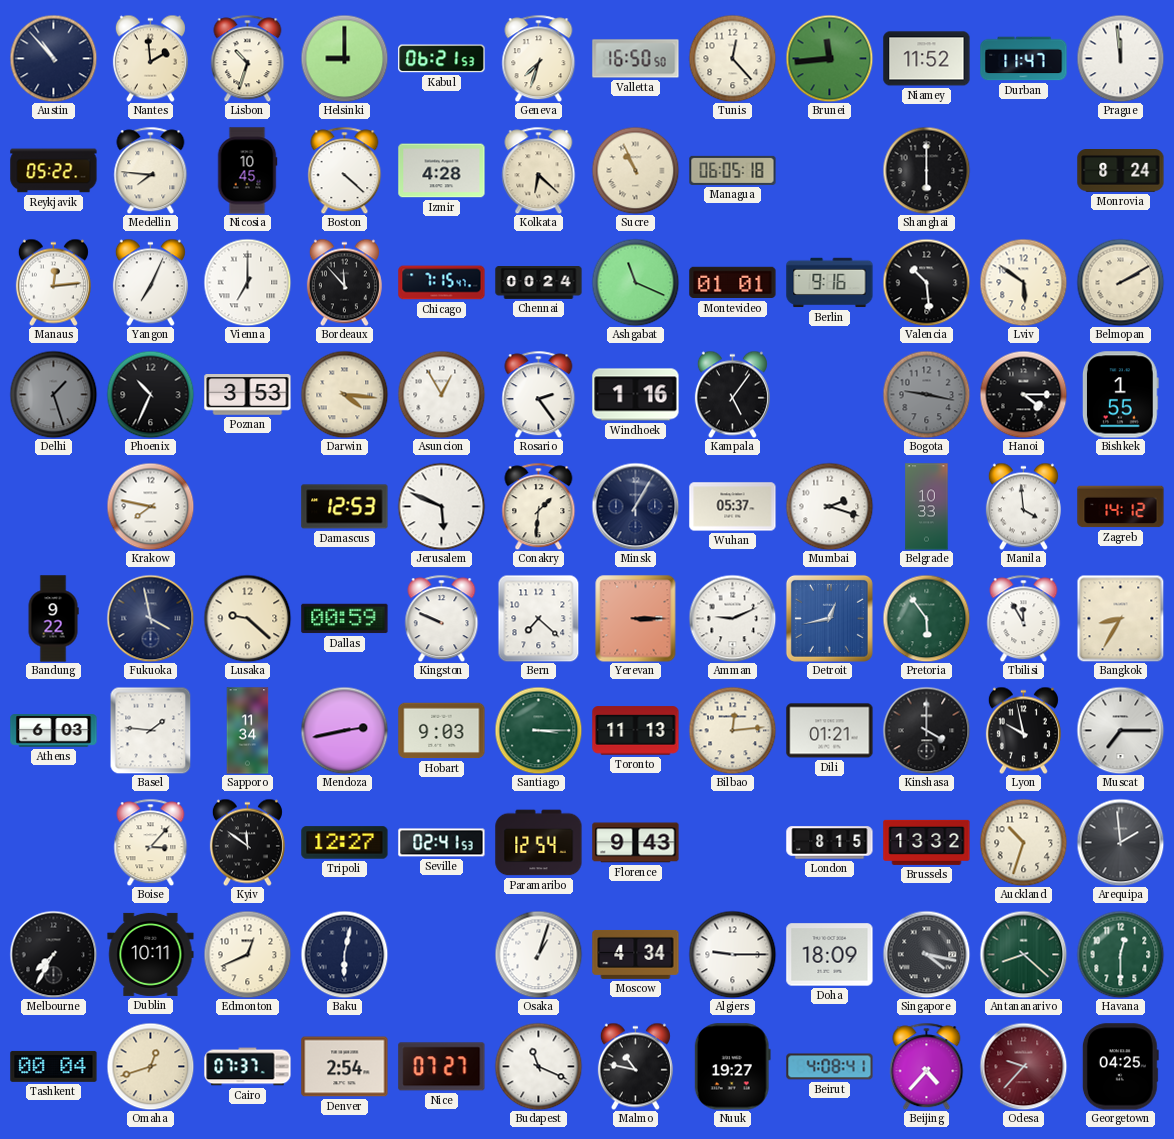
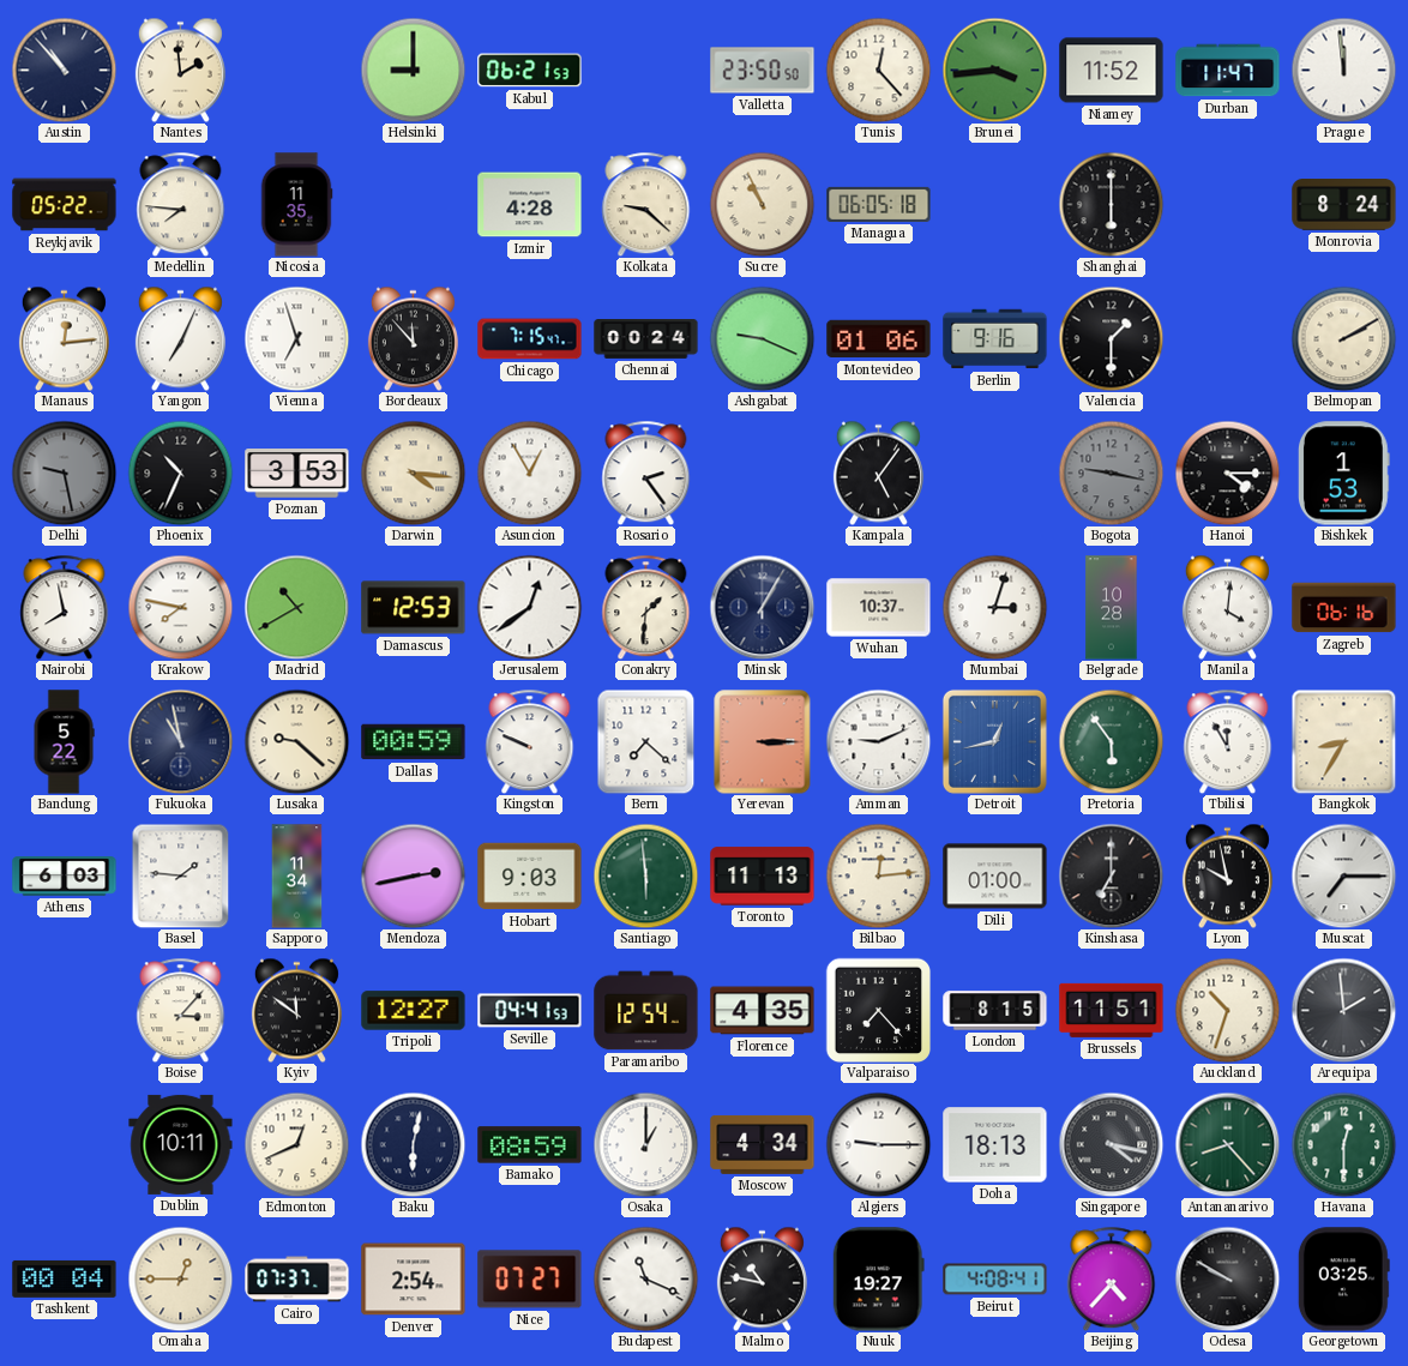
Lisbon: 10:33 -> none
Geneva: 7:33 -> none
Valletta: 16:50 -> 23:50
Brunei: 11:44 -> 3:44
Nicosia: 10:45 -> 11:35
Boston: 4:22 -> none
Kolkata: 6:22 -> 9:22
Vienna: 7:00 -> 6:57
Ashgabat: 11:19 -> 9:19
Montevideo: 01:01 -> 01:06
Valencia: 10:29 -> 1:30
Lviv: 5:51 -> none
Delhi: 1:27 -> 9:28
Windhoek: 1:16 -> none
Bishkek: 1:55 -> 1:53
Nairobi: none -> 7:58
Madrid: none -> 10:40
Jerusalem: 5:49 -> 12:39
Wuhan: 05:37 -> 10:37
Mumbai: 2:18 -> 3:03
Belgrade: 10:33 -> 10:28
Manila: 3:59 -> 4:01
Zagreb: 14:12 -> 06:16
Bandung: 9:22 -> 5:22
Fukuoka: 3:58 -> 10:58
Santiago: 3:15 -> 5:59
Dili: 01:21 -> 01:00
Kinshasa: 4:00 -> 7:00
Seville: 02:41 -> 04:41
Florence: 9:43 -> 4:35
Valparaiso: none -> 7:23
Brussels: 13:32 -> 11:51
Melbourne: 7:35 -> none
Bamako: none -> 08:59
Osaka: 1:03 -> 1:00
Doha: 18:09 -> 18:13
Antananarivo: 8:22 -> 8:23
Omaha: 12:42 -> 12:45
Odesa: 9:37 -> 9:50
Odesa dial: burgundy -> black
Georgetown: 04:25 -> 03:25
